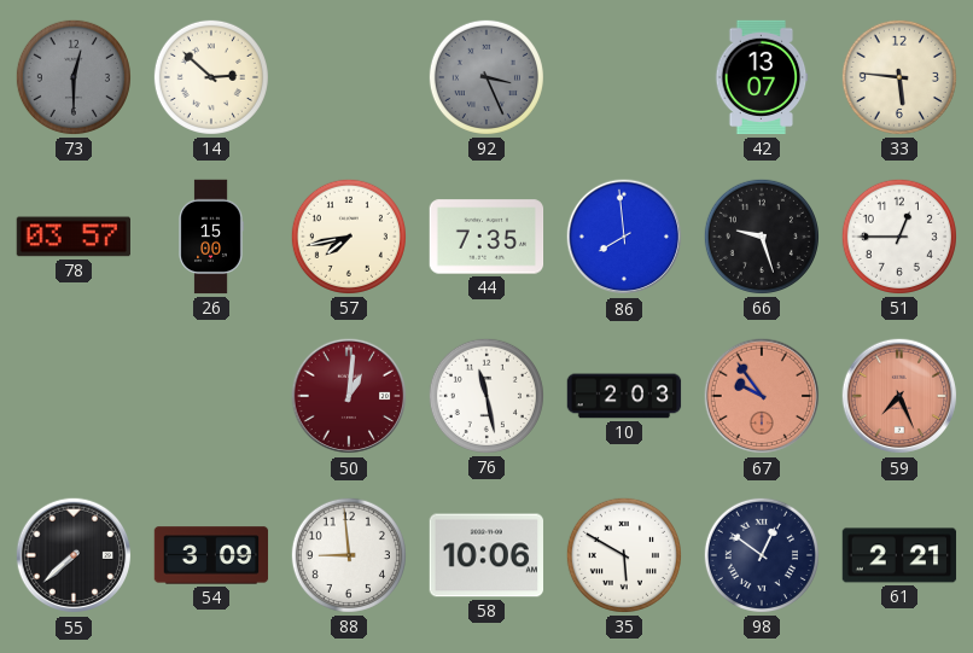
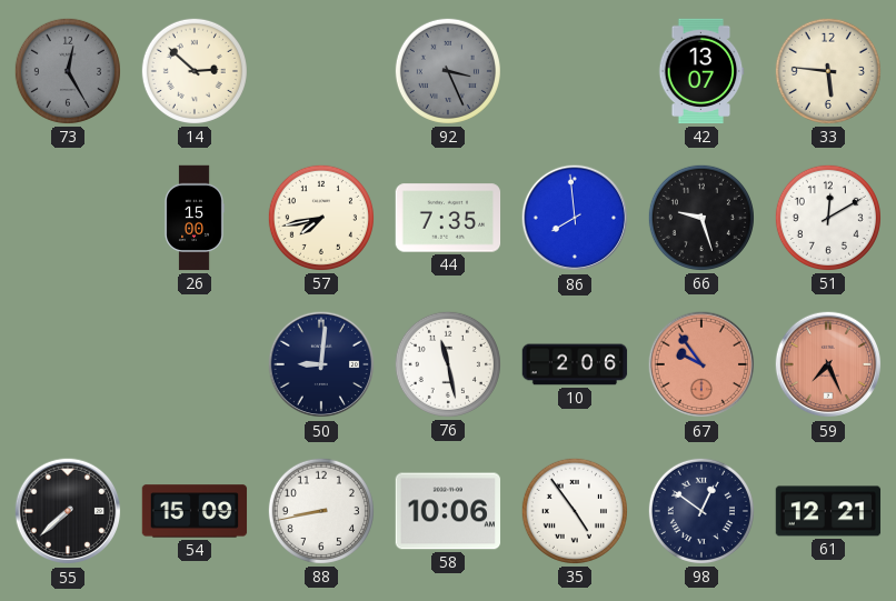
73: 12:30 -> 12:25
78: 03:57 -> none
51: 12:45 -> 12:10
50: 1:01 -> 9:01
50 dial: burgundy -> navy
10: 2:03 -> 2:06
54: 3:09 -> 15:09
88: 8:59 -> 8:43
35: 5:50 -> 4:54
61: 2:21 -> 12:21
